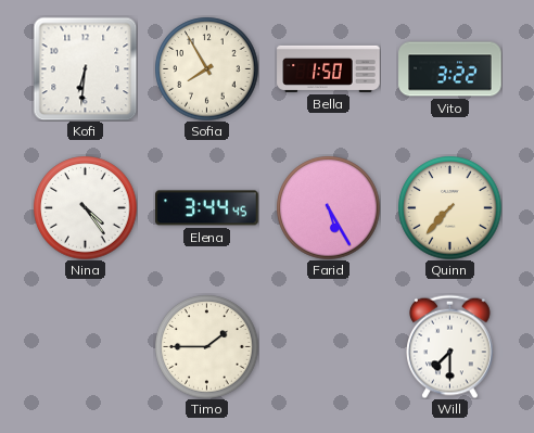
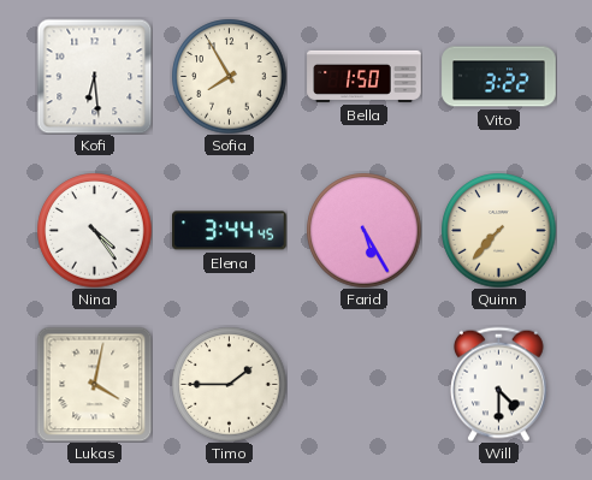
Kofi: 6:31 -> 6:29
Lukas: none -> 4:02
Will: 7:30 -> 4:30
